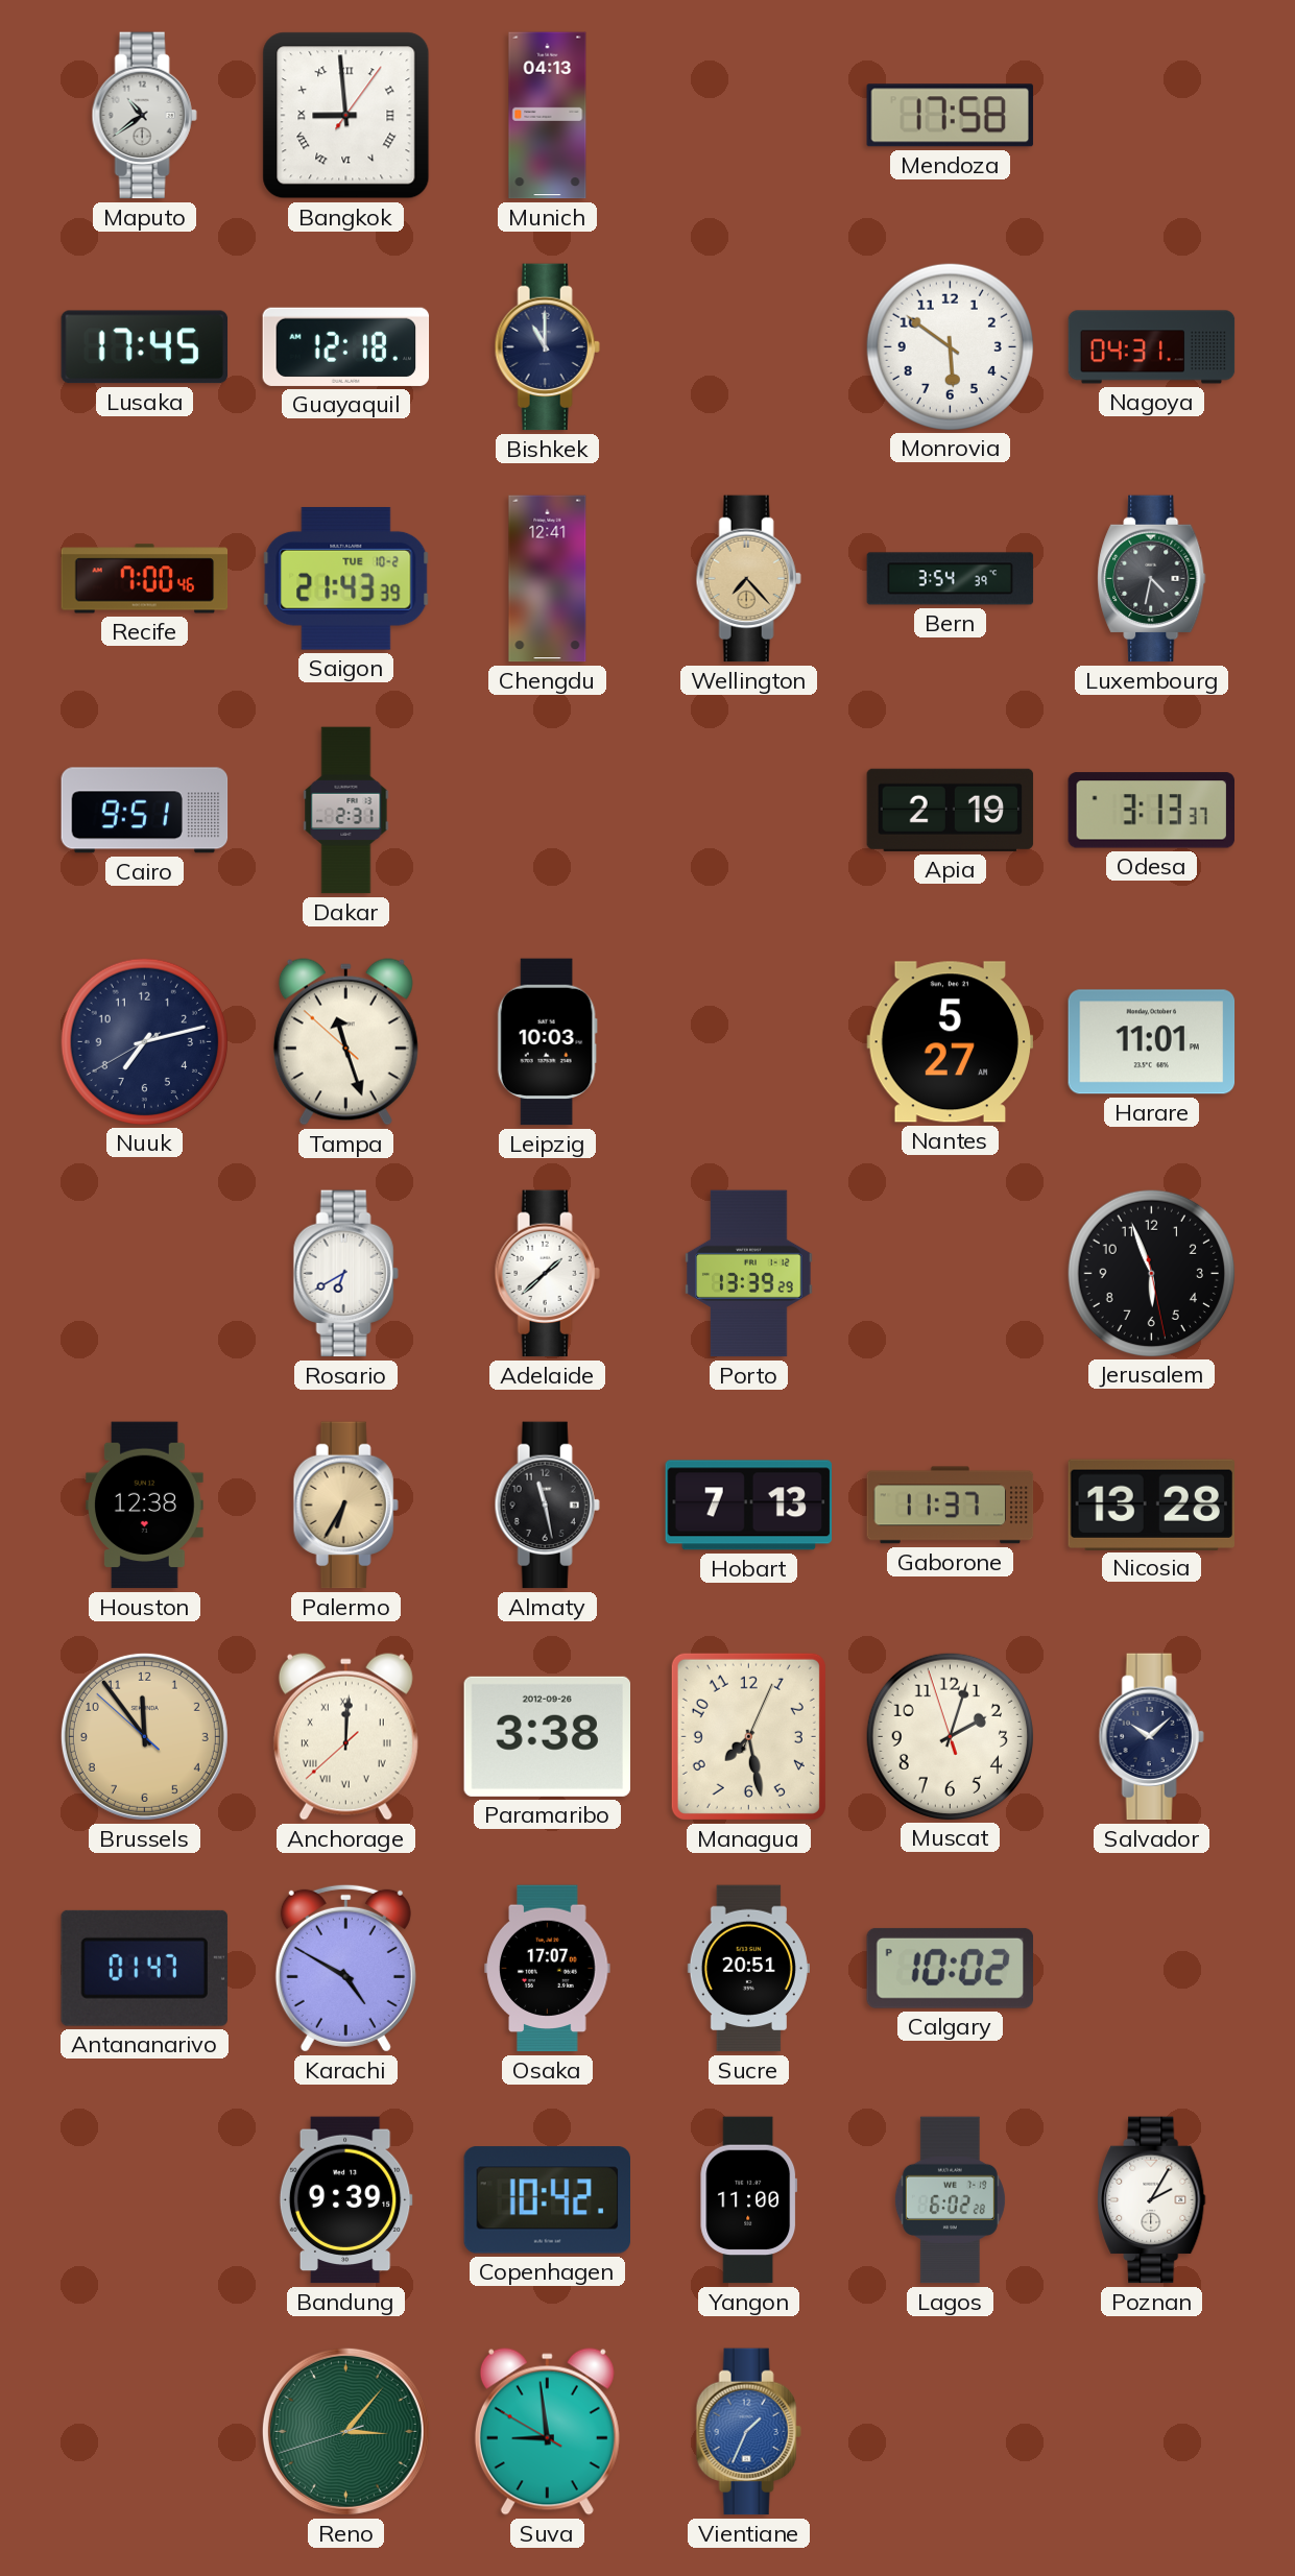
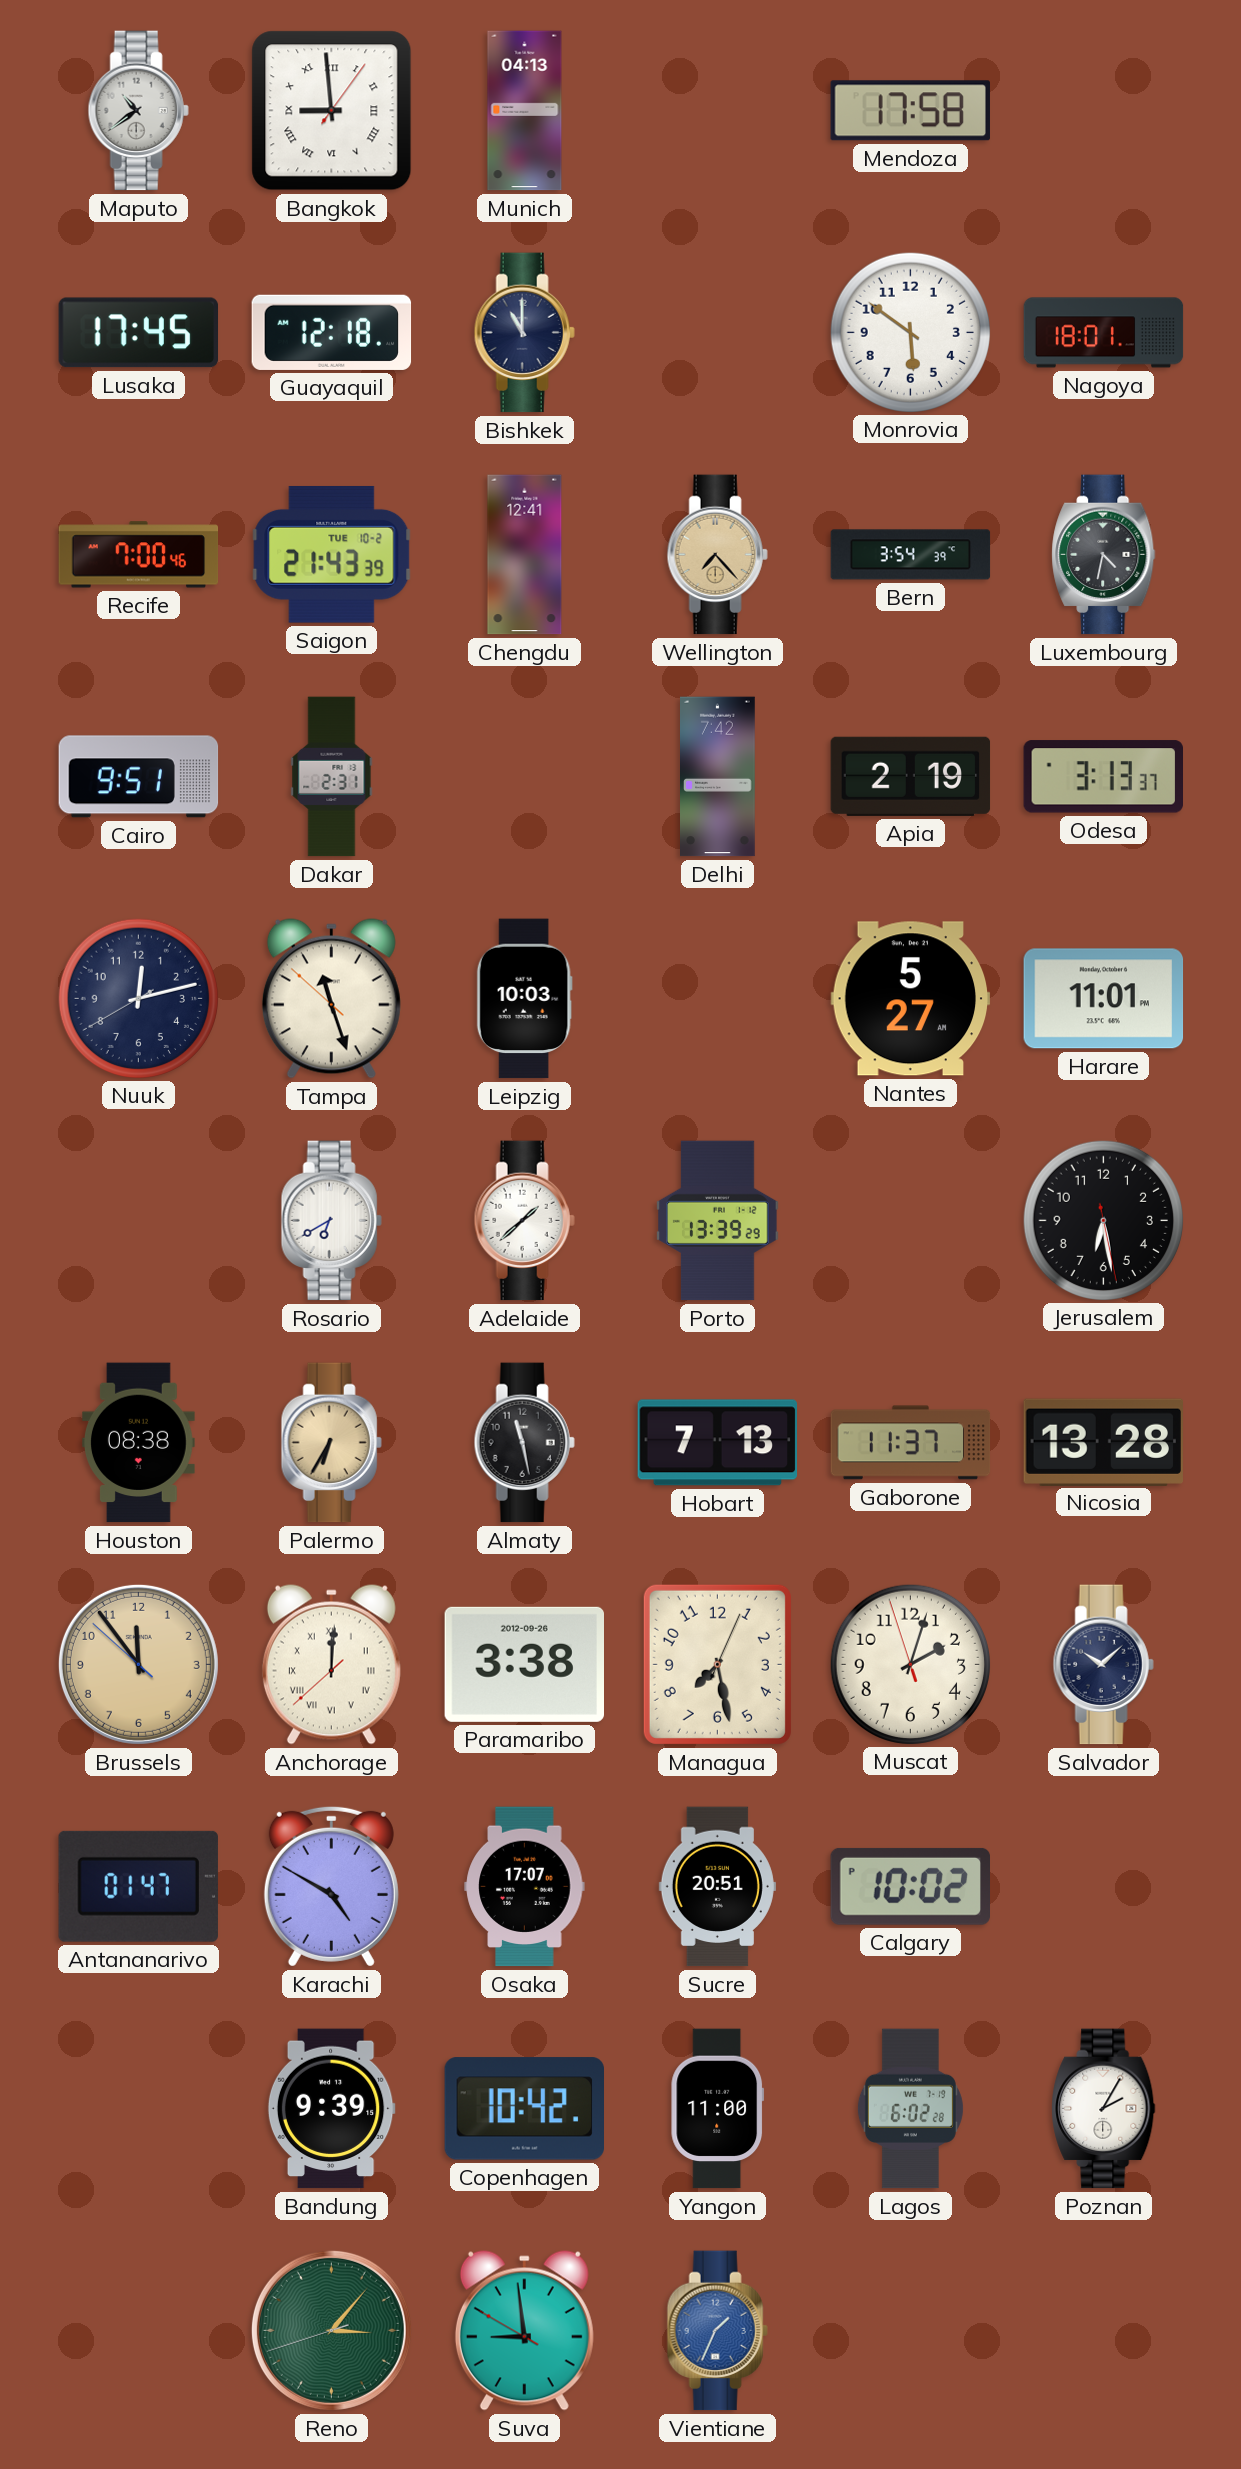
Nagoya: 04:31 -> 18:01
Delhi: none -> 7:42
Nuuk: 7:12 -> 12:12
Jerusalem: 5:56 -> 6:28
Houston: 12:38 -> 08:38
